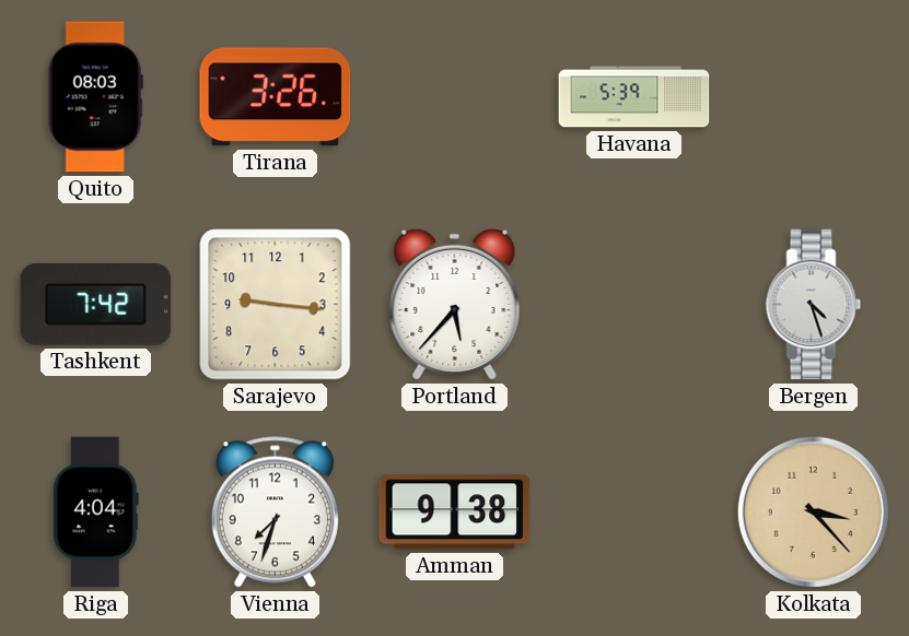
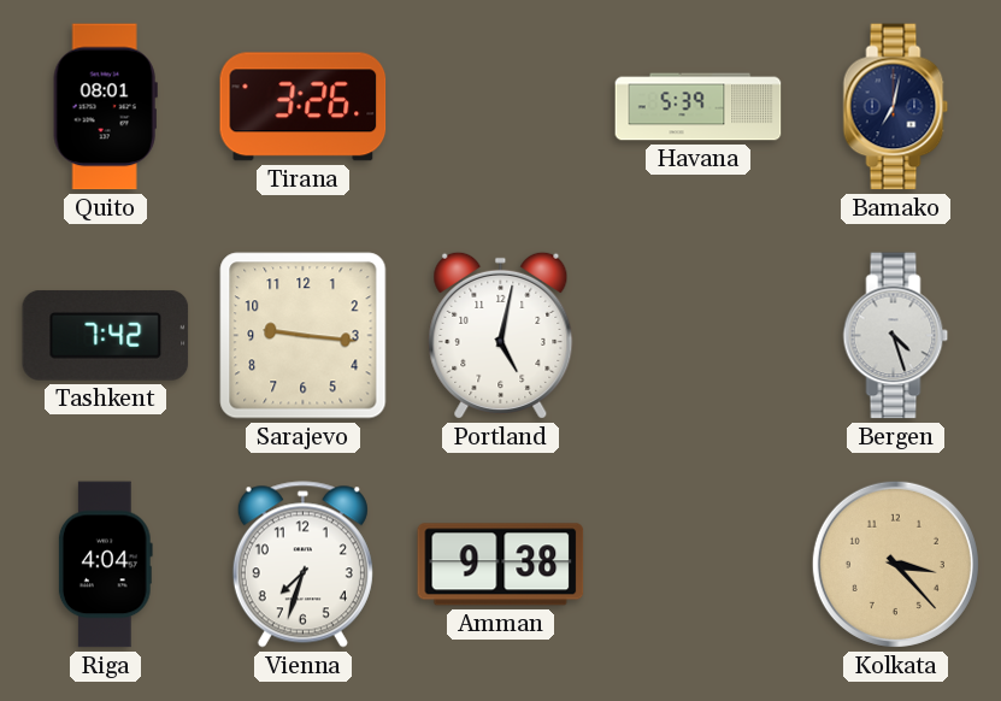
Quito: 08:03 -> 08:01
Bamako: none -> 7:02
Portland: 5:37 -> 5:02
